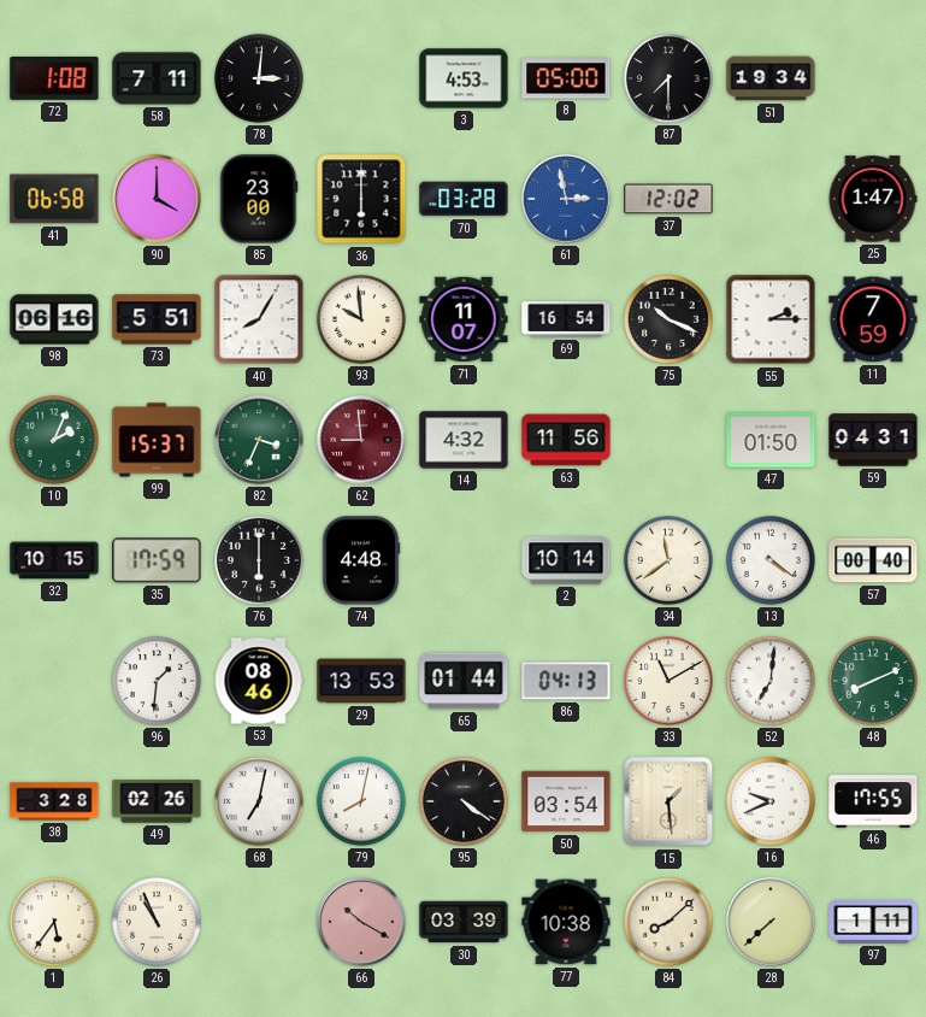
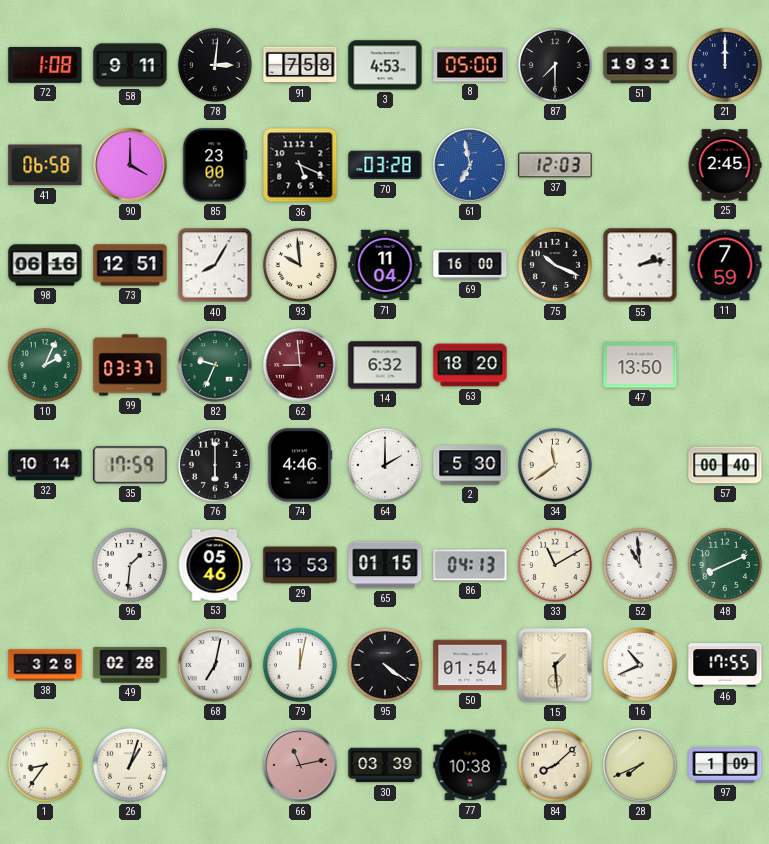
58: 7:11 -> 9:11
91: none -> 7:58
51: 19:34 -> 19:31
21: none -> 12:00
36: 6:00 -> 5:19
61: 2:58 -> 6:58
37: 12:02 -> 12:03
25: 1:47 -> 2:45
73: 5:51 -> 12:51
71: 11:07 -> 11:04
69: 16:54 -> 16:00
55: 2:15 -> 2:13
99: 15:37 -> 03:37
82: 3:34 -> 9:34
14: 4:32 -> 6:32
63: 11:56 -> 18:20
47: 01:50 -> 13:50
59: 04:31 -> none
32: 10:15 -> 10:14
74: 4:48 -> 4:46
64: none -> 2:00
2: 10:14 -> 5:30
13: 4:21 -> none
53: 08:46 -> 05:46
65: 01:44 -> 01:15
52: 7:01 -> 10:59
49: 02:26 -> 02:28
79: 8:02 -> 12:02
50: 03:54 -> 01:54
16: 9:41 -> 10:41
1: 5:36 -> 8:36
26: 10:56 -> 1:03
66: 10:20 -> 11:13
28: 7:38 -> 7:41
97: 1:11 -> 1:09
